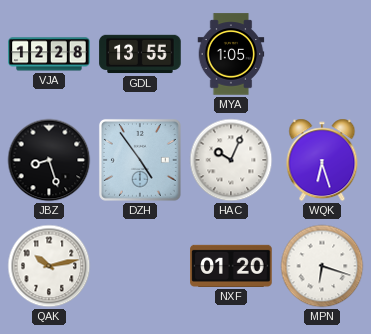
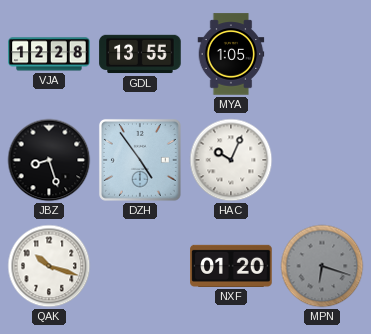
WQK: 6:27 -> none
QAK: 10:13 -> 10:18
MPN dial: white -> grey
